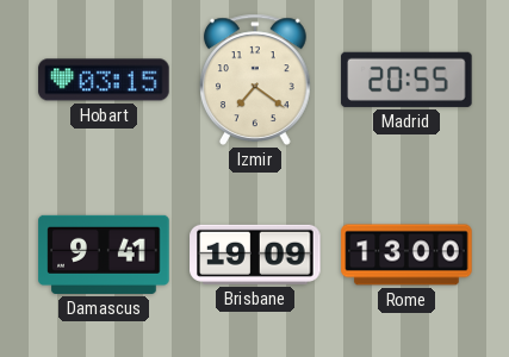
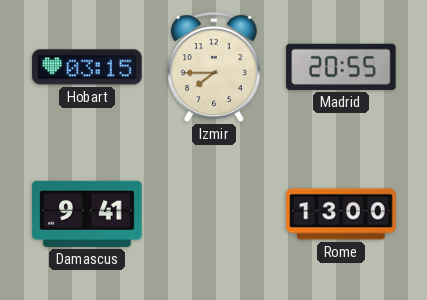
Izmir: 7:21 -> 7:45
Brisbane: 19:09 -> none
